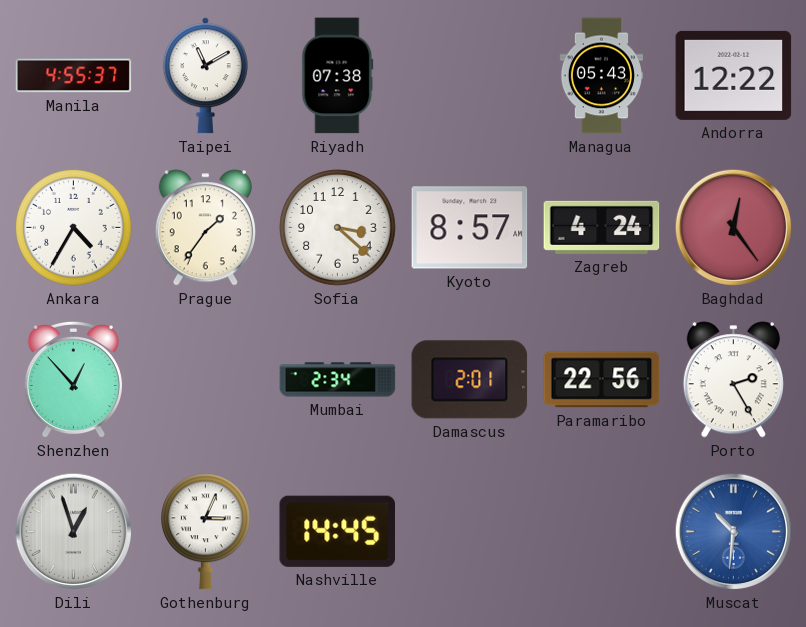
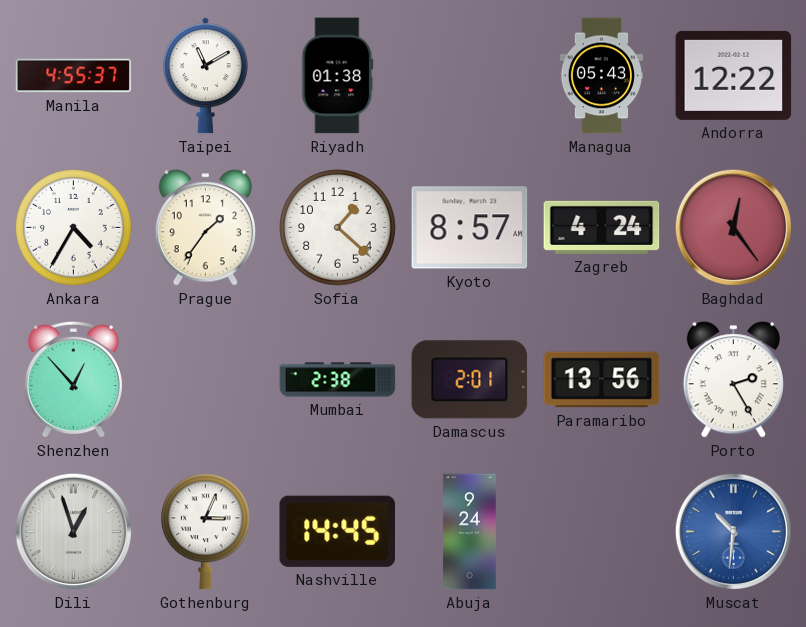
Riyadh: 07:38 -> 01:38
Sofia: 3:22 -> 1:22
Mumbai: 2:34 -> 2:38
Paramaribo: 22:56 -> 13:56
Abuja: none -> 9:24
